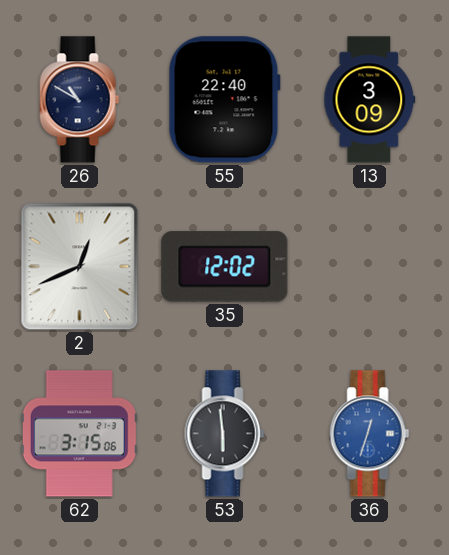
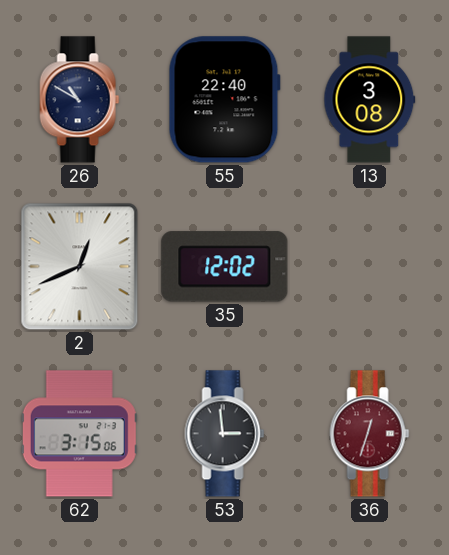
13: 3:09 -> 3:08
53: 5:59 -> 2:59
36 dial: blue -> burgundy
